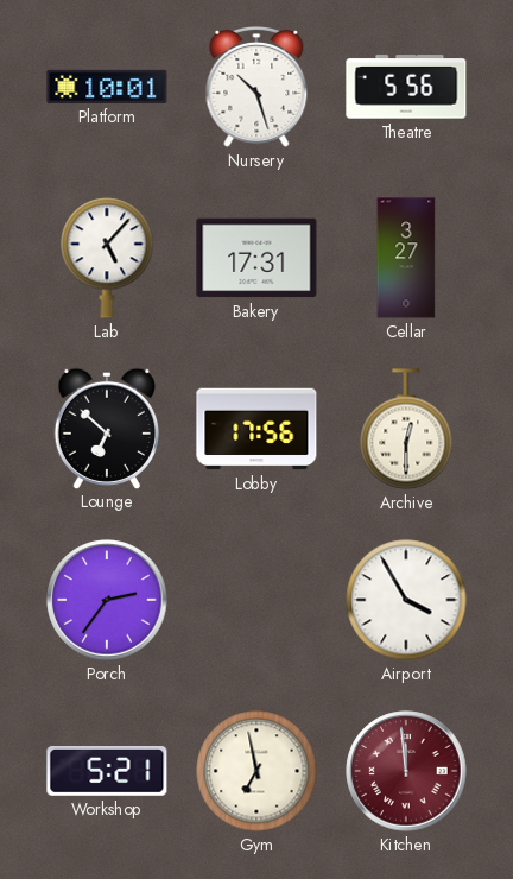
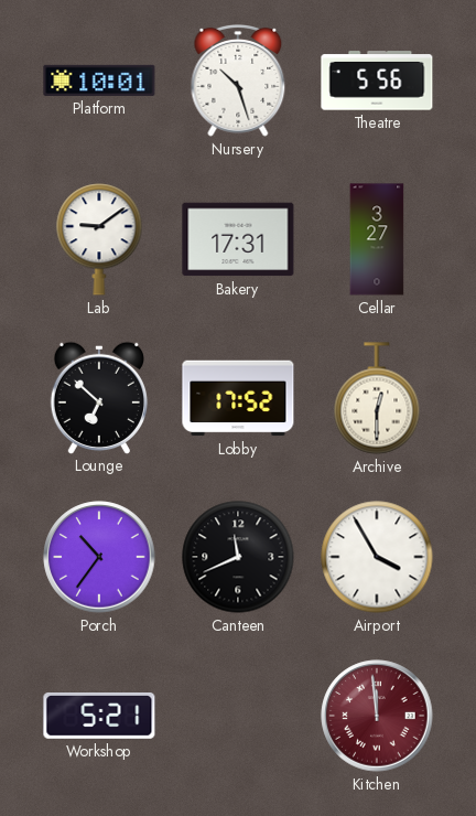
Lab: 5:07 -> 9:09
Lobby: 17:56 -> 17:52
Porch: 2:36 -> 10:36
Canteen: none -> 11:41
Gym: 6:58 -> none
